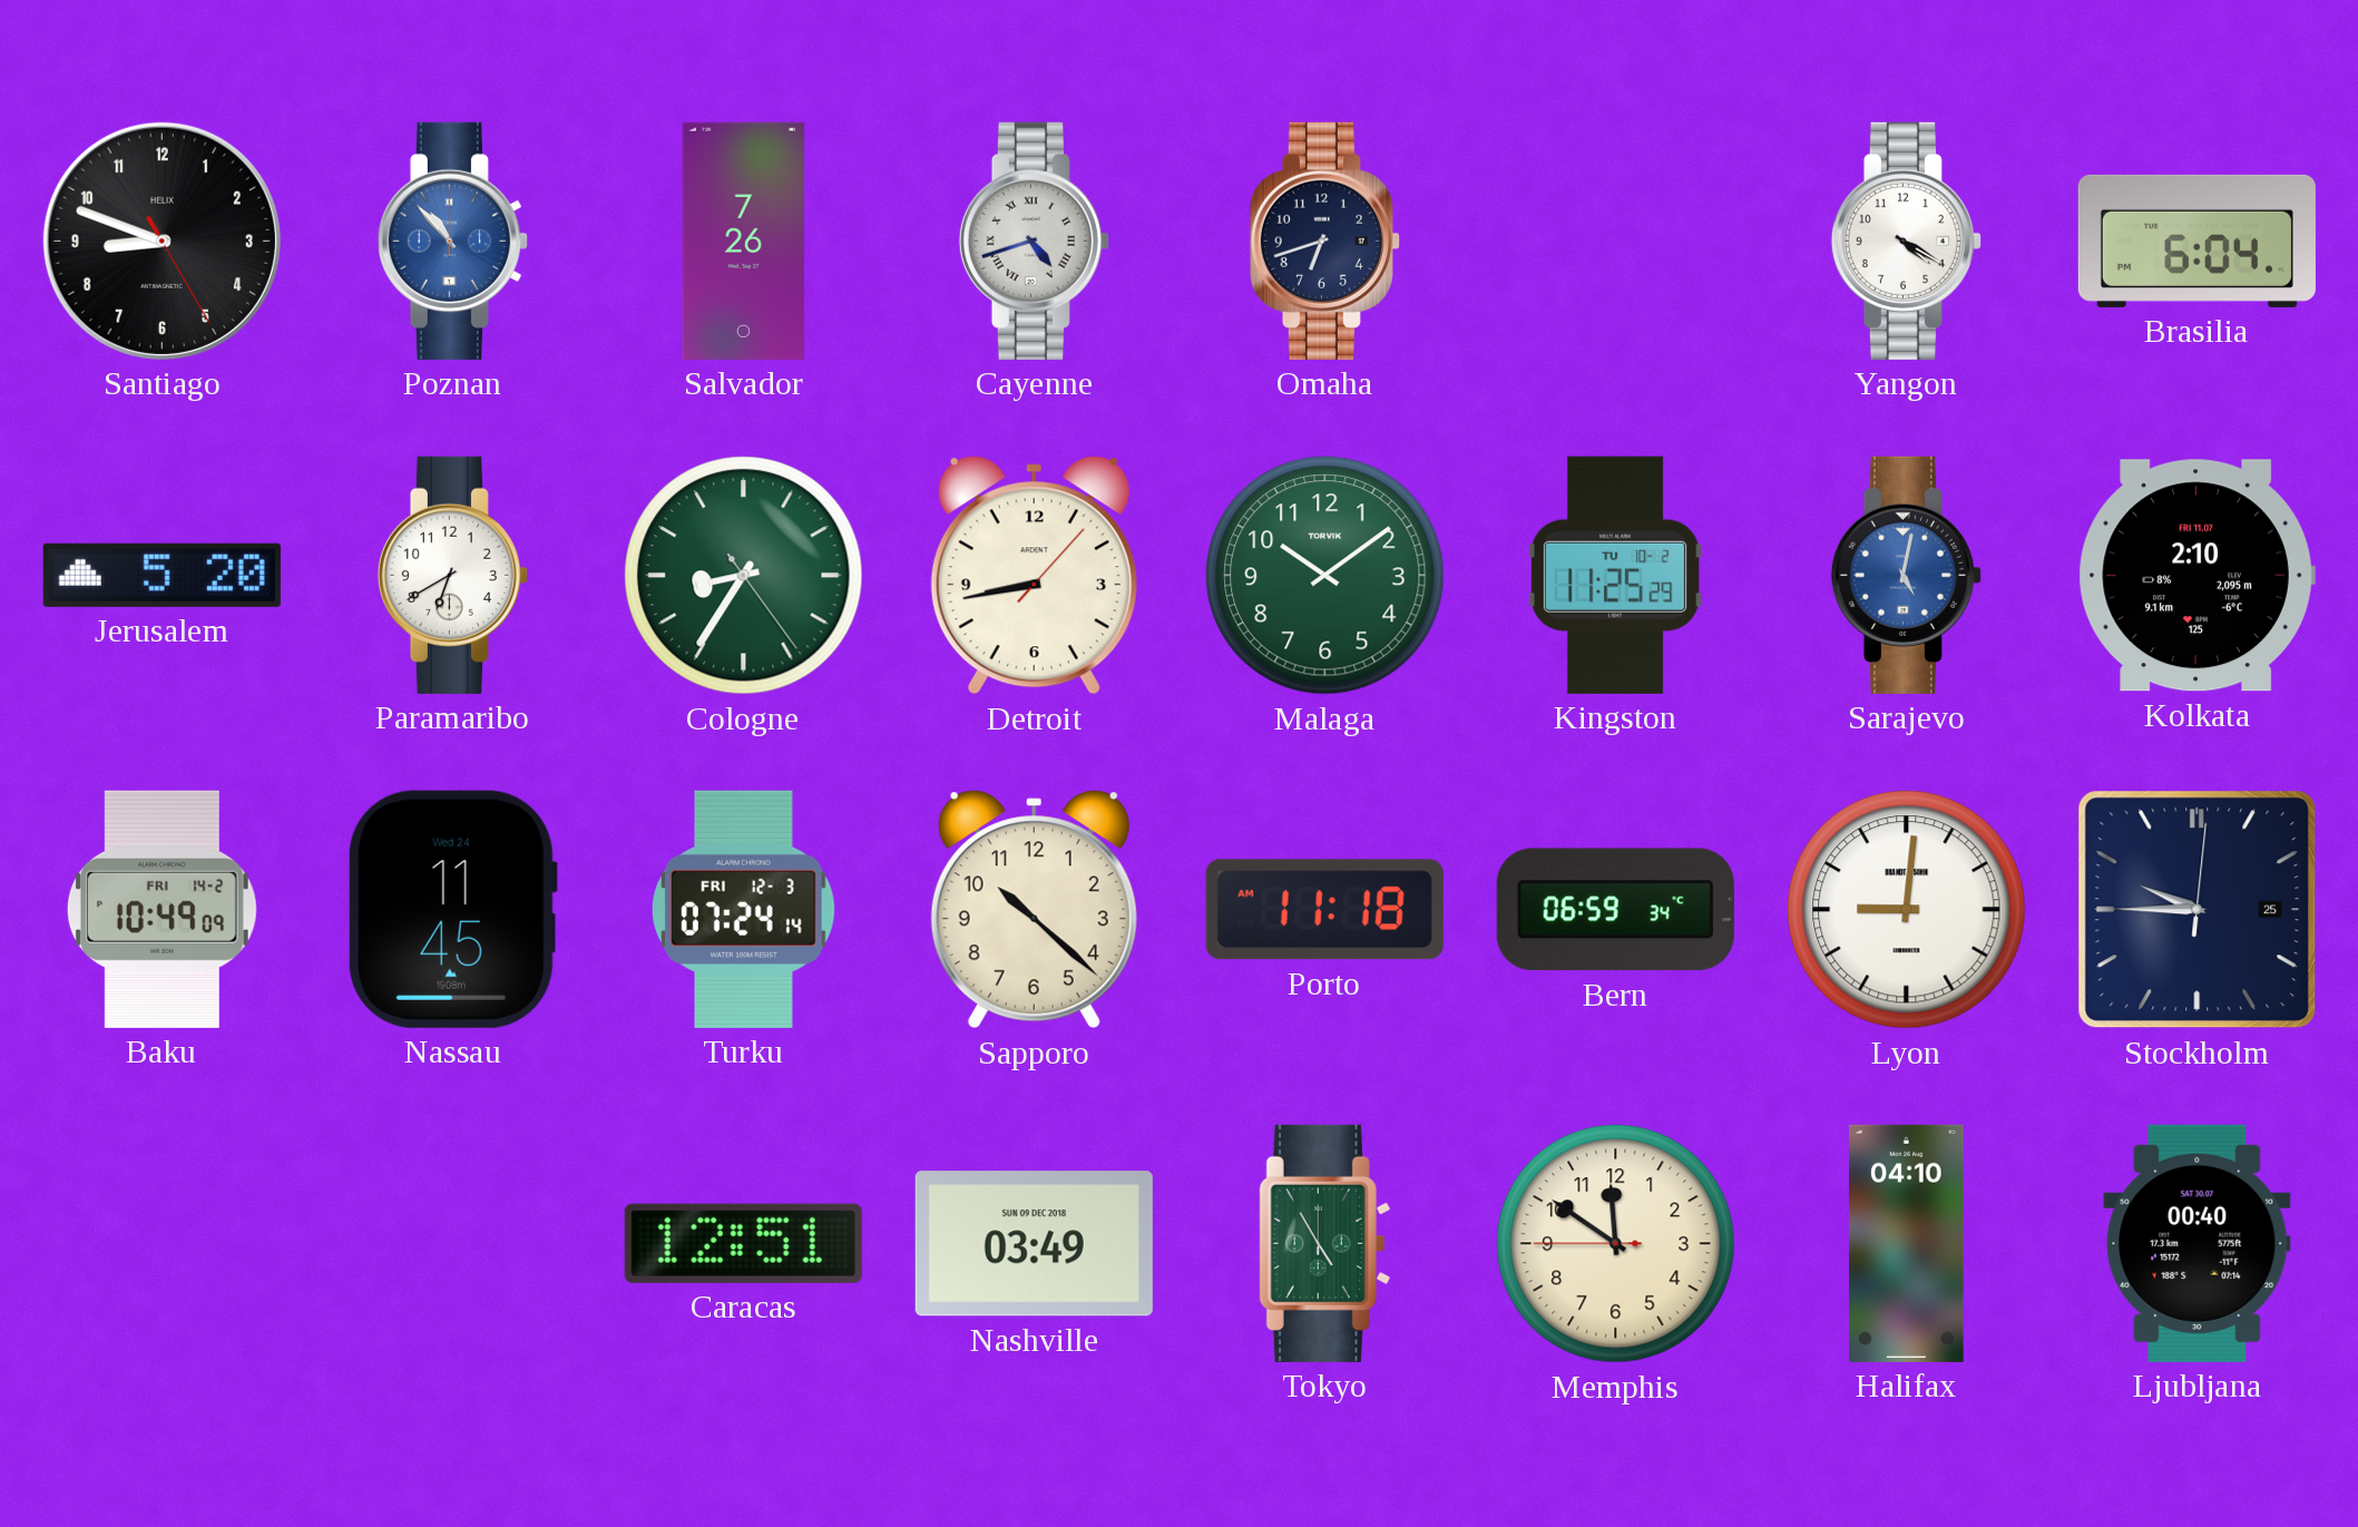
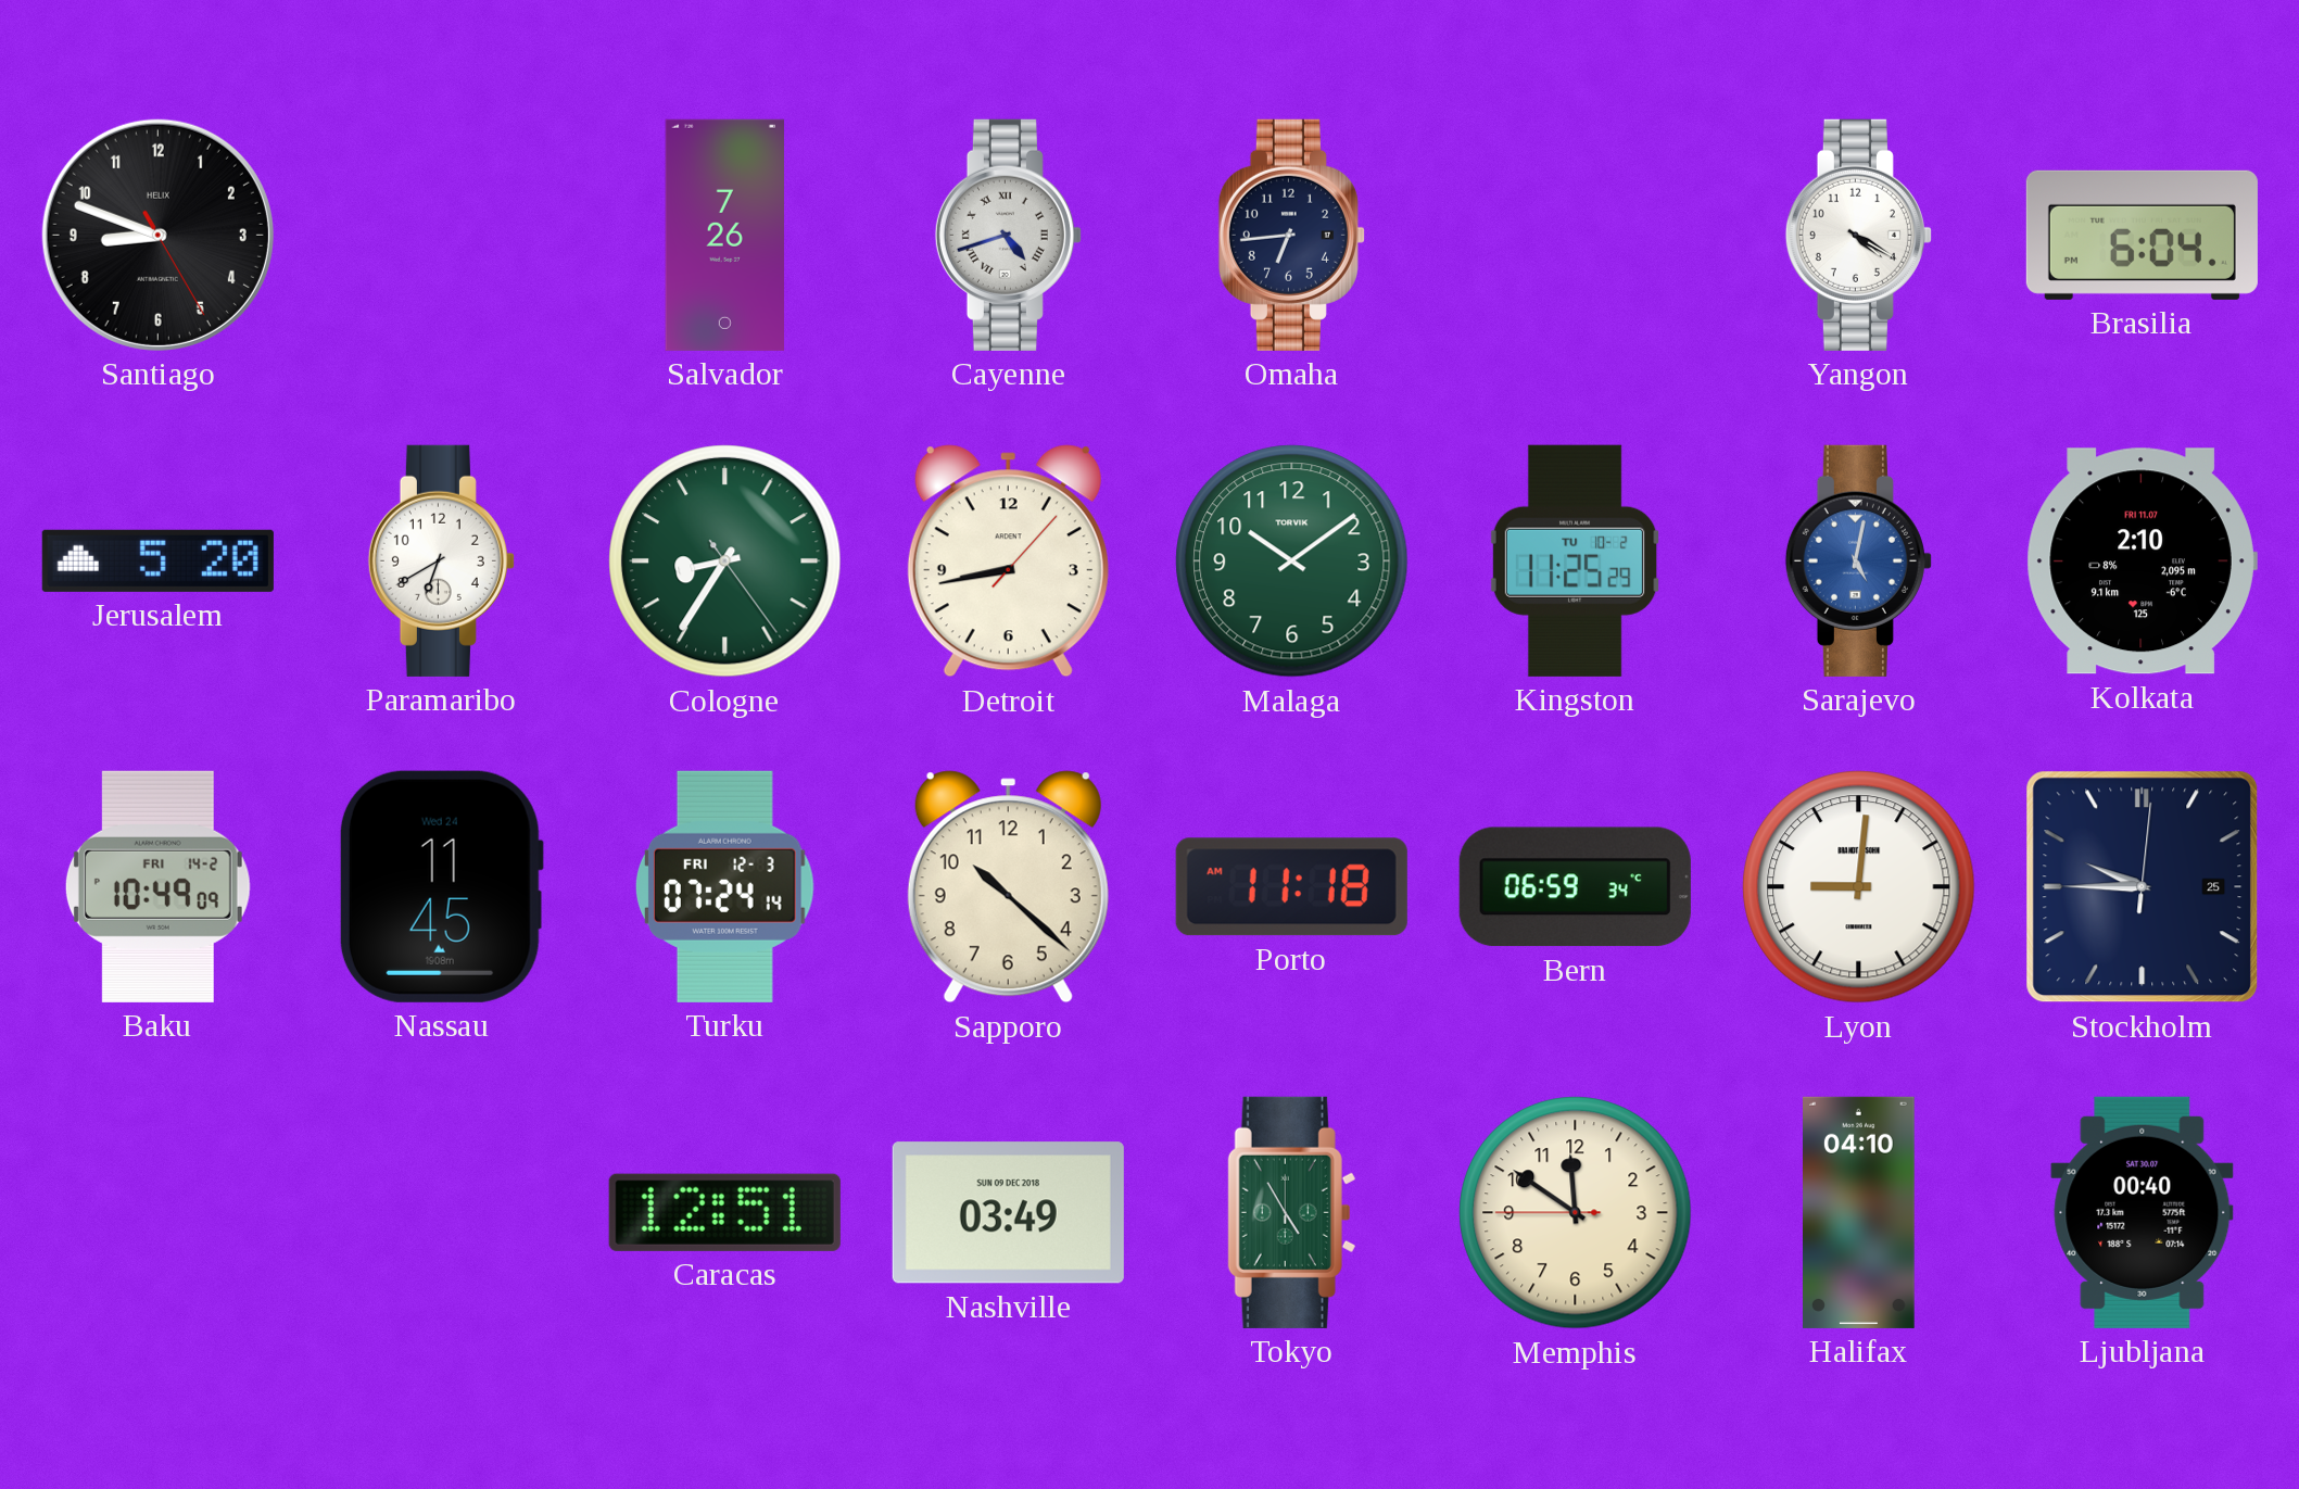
Poznan: 10:53 -> none
Omaha: 6:42 -> 6:44
